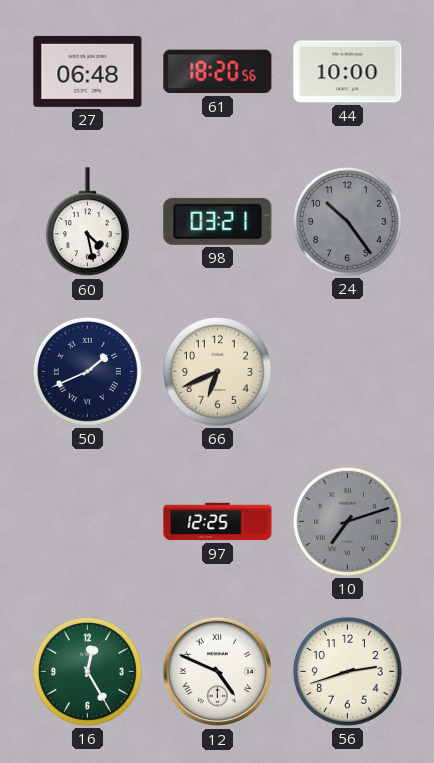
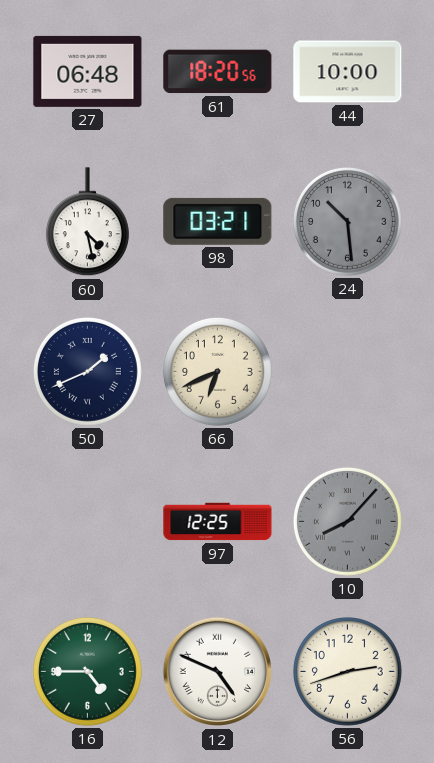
24: 10:24 -> 10:29
10: 7:12 -> 8:07
16: 12:25 -> 4:45
